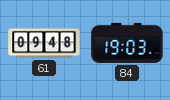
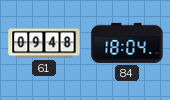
84: 19:03 -> 18:04
